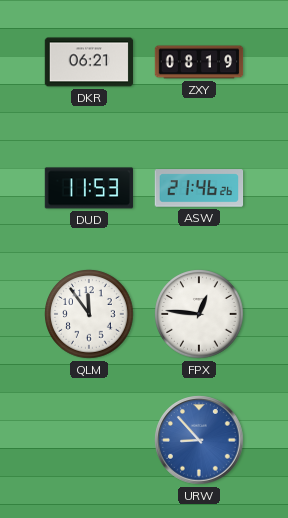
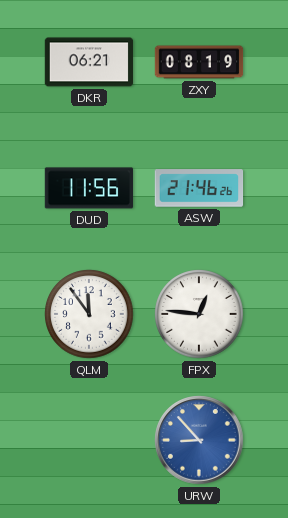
DUD: 11:53 -> 11:56
